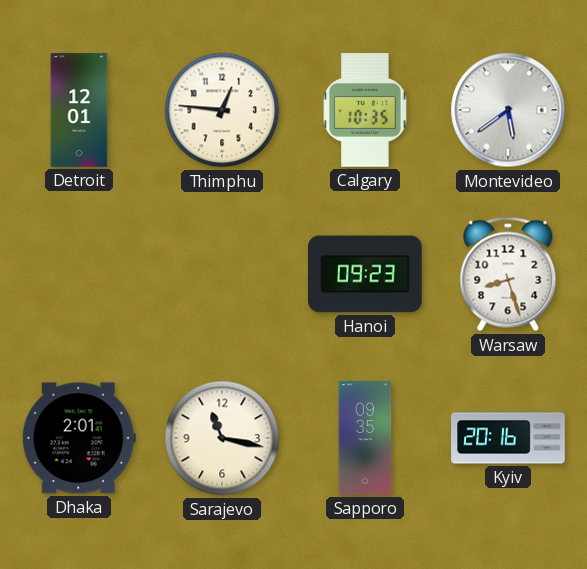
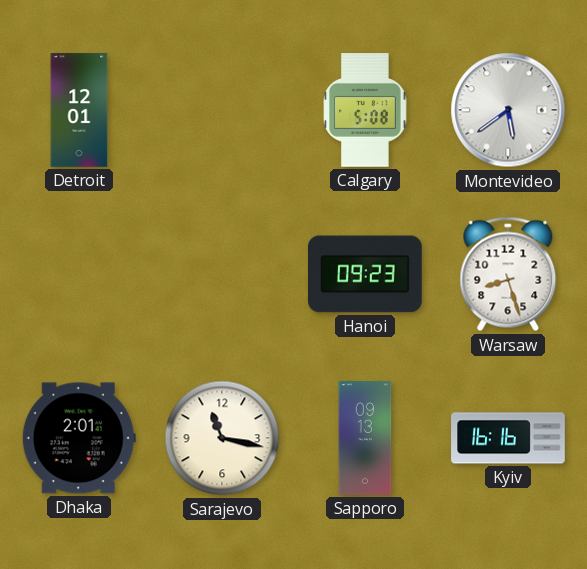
Thimphu: 12:46 -> none
Calgary: 10:35 -> 5:08
Sapporo: 09:35 -> 09:13
Kyiv: 20:16 -> 16:16
